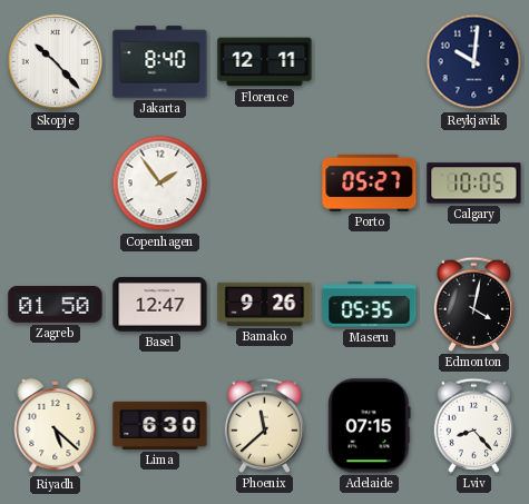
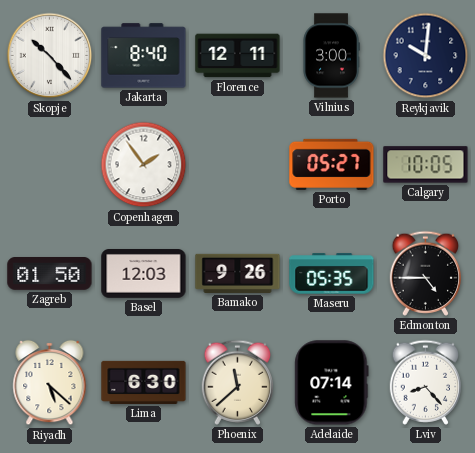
Vilnius: none -> 3:00
Basel: 12:47 -> 12:03
Edmonton: 4:02 -> 4:45
Adelaide: 07:15 -> 07:14
